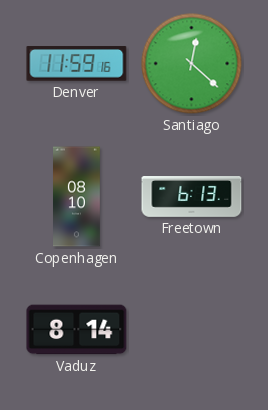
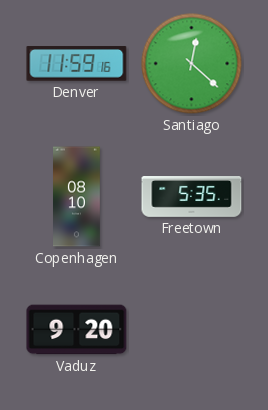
Freetown: 6:13 -> 5:35
Vaduz: 8:14 -> 9:20
